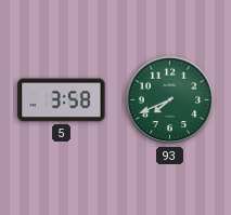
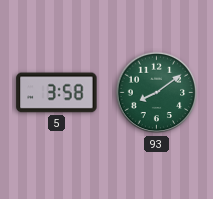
93: 7:41 -> 8:09
